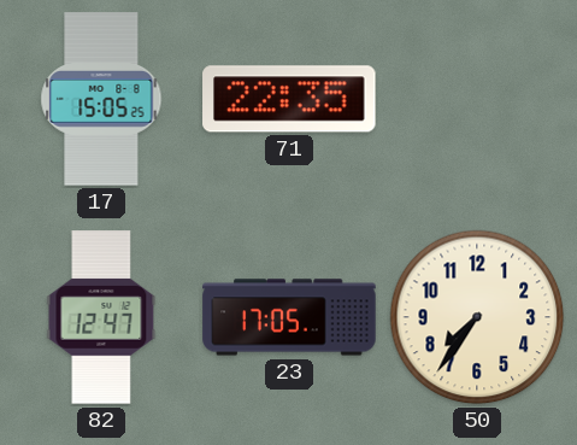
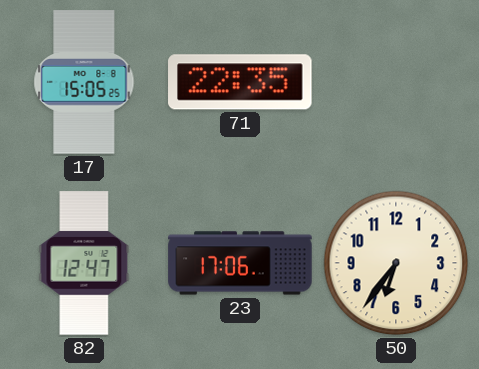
23: 17:05 -> 17:06
50: 7:36 -> 6:36
